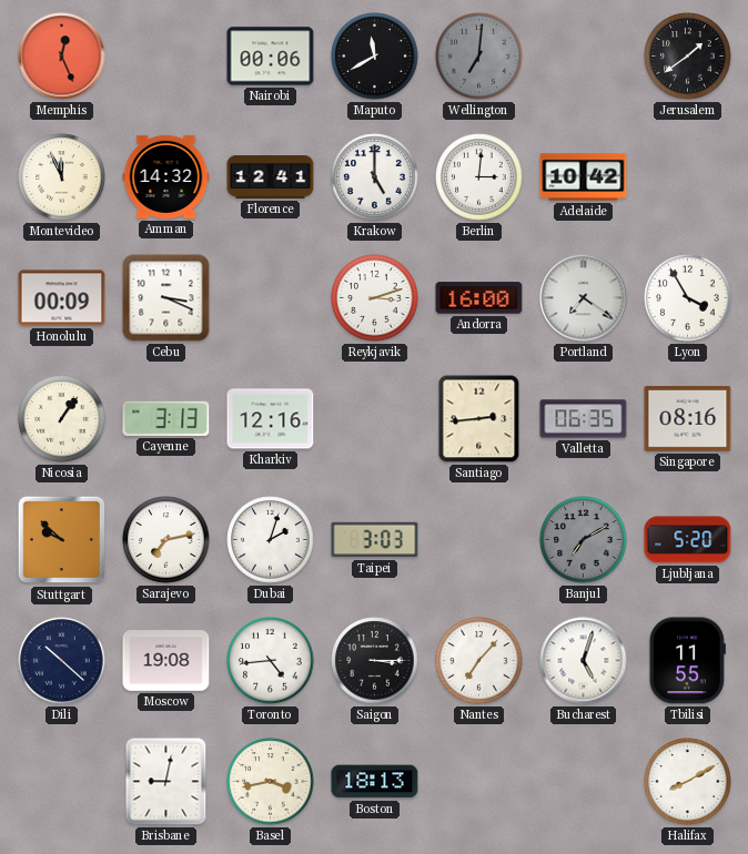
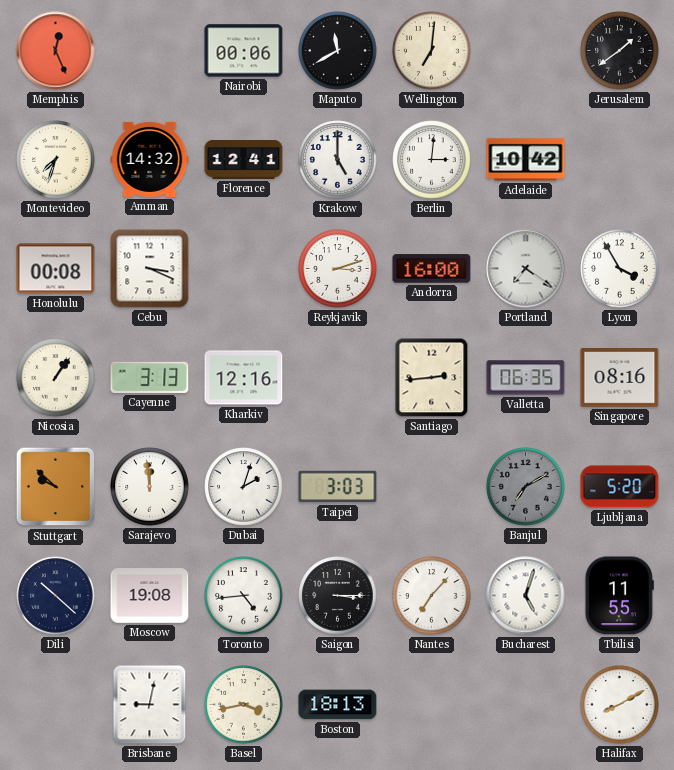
Wellington dial: grey -> cream
Montevideo: 11:56 -> 7:33
Honolulu: 00:09 -> 00:08
Sarajevo: 7:13 -> 11:59
